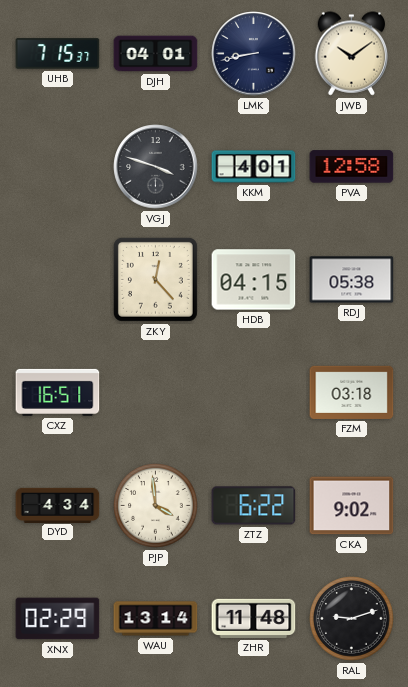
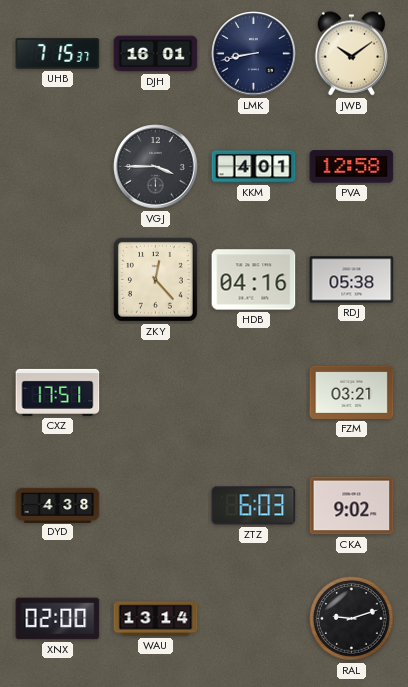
DJH: 04:01 -> 16:01
VGJ: 3:48 -> 3:45
HDB: 04:15 -> 04:16
CXZ: 16:51 -> 17:51
FZM: 03:18 -> 03:21
DYD: 4:34 -> 4:38
PJP: 3:59 -> none
ZTZ: 6:22 -> 6:03
XNX: 02:29 -> 02:00
ZHR: 11:48 -> none
